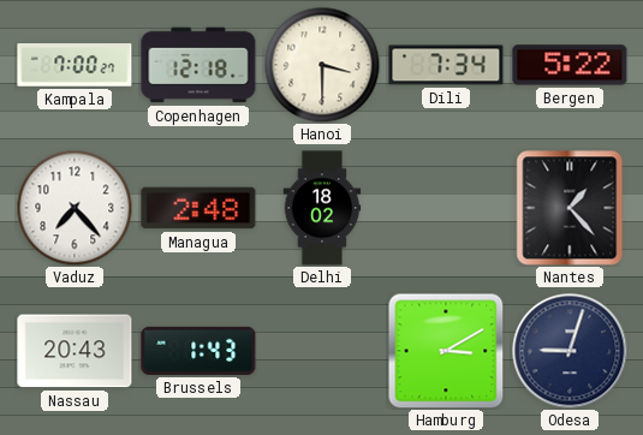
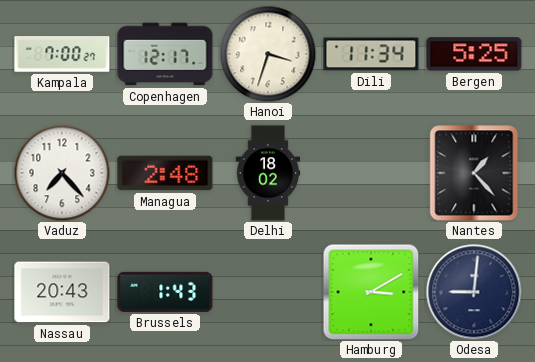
Copenhagen: 12:18 -> 12:17
Hanoi: 3:30 -> 3:33
Dili: 7:34 -> 11:34
Bergen: 5:22 -> 5:25
Odesa: 9:03 -> 9:01
